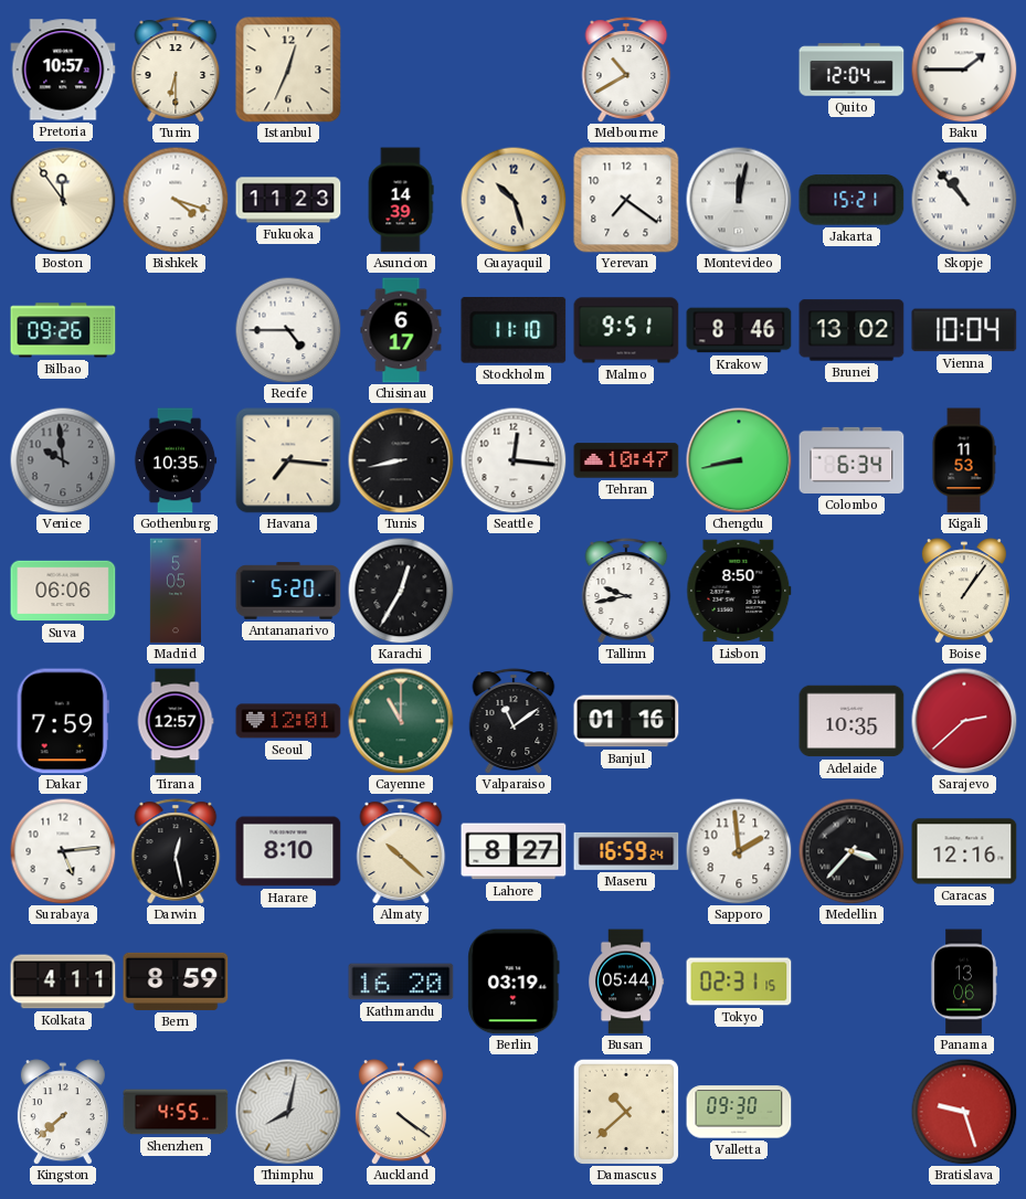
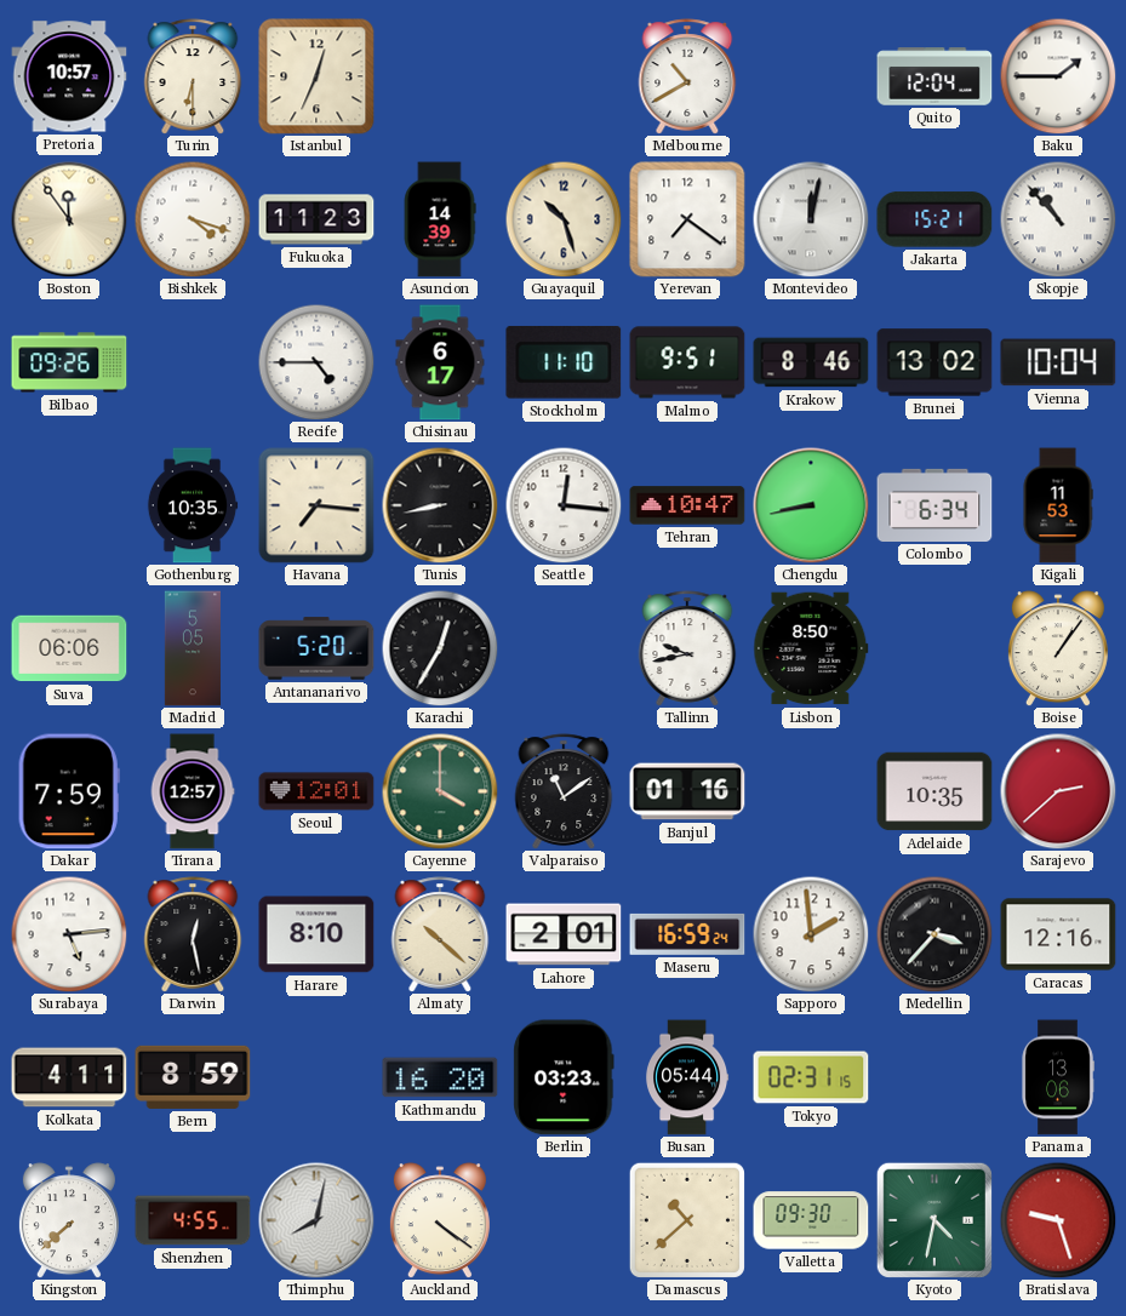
Venice: 9:59 -> none
Cayenne: 11:00 -> 4:00
Lahore: 8:27 -> 2:01
Berlin: 03:19 -> 03:23
Kyoto: none -> 4:32
